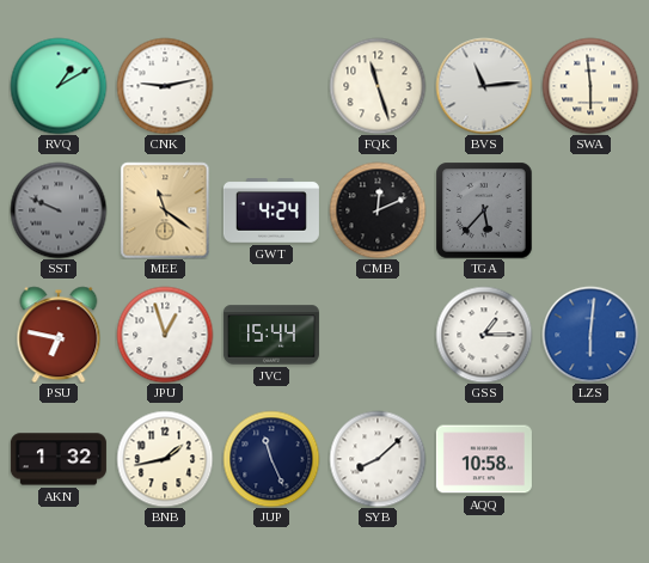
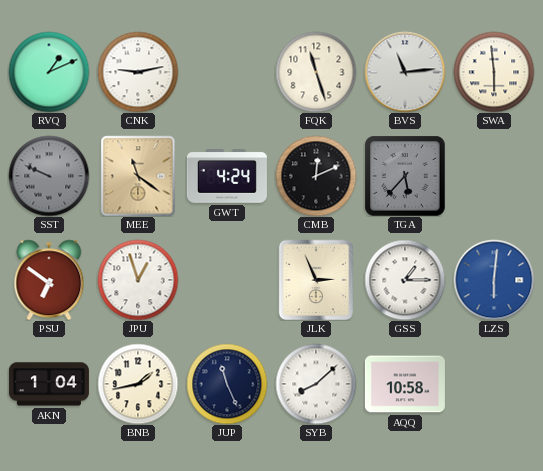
RVQ: 1:10 -> 1:11
PSU: 6:47 -> 6:51
JVC: 15:44 -> none
JLK: none -> 2:56
AKN: 1:32 -> 1:04
